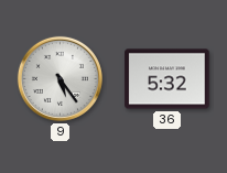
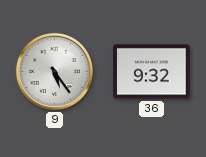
36: 5:32 -> 9:32
